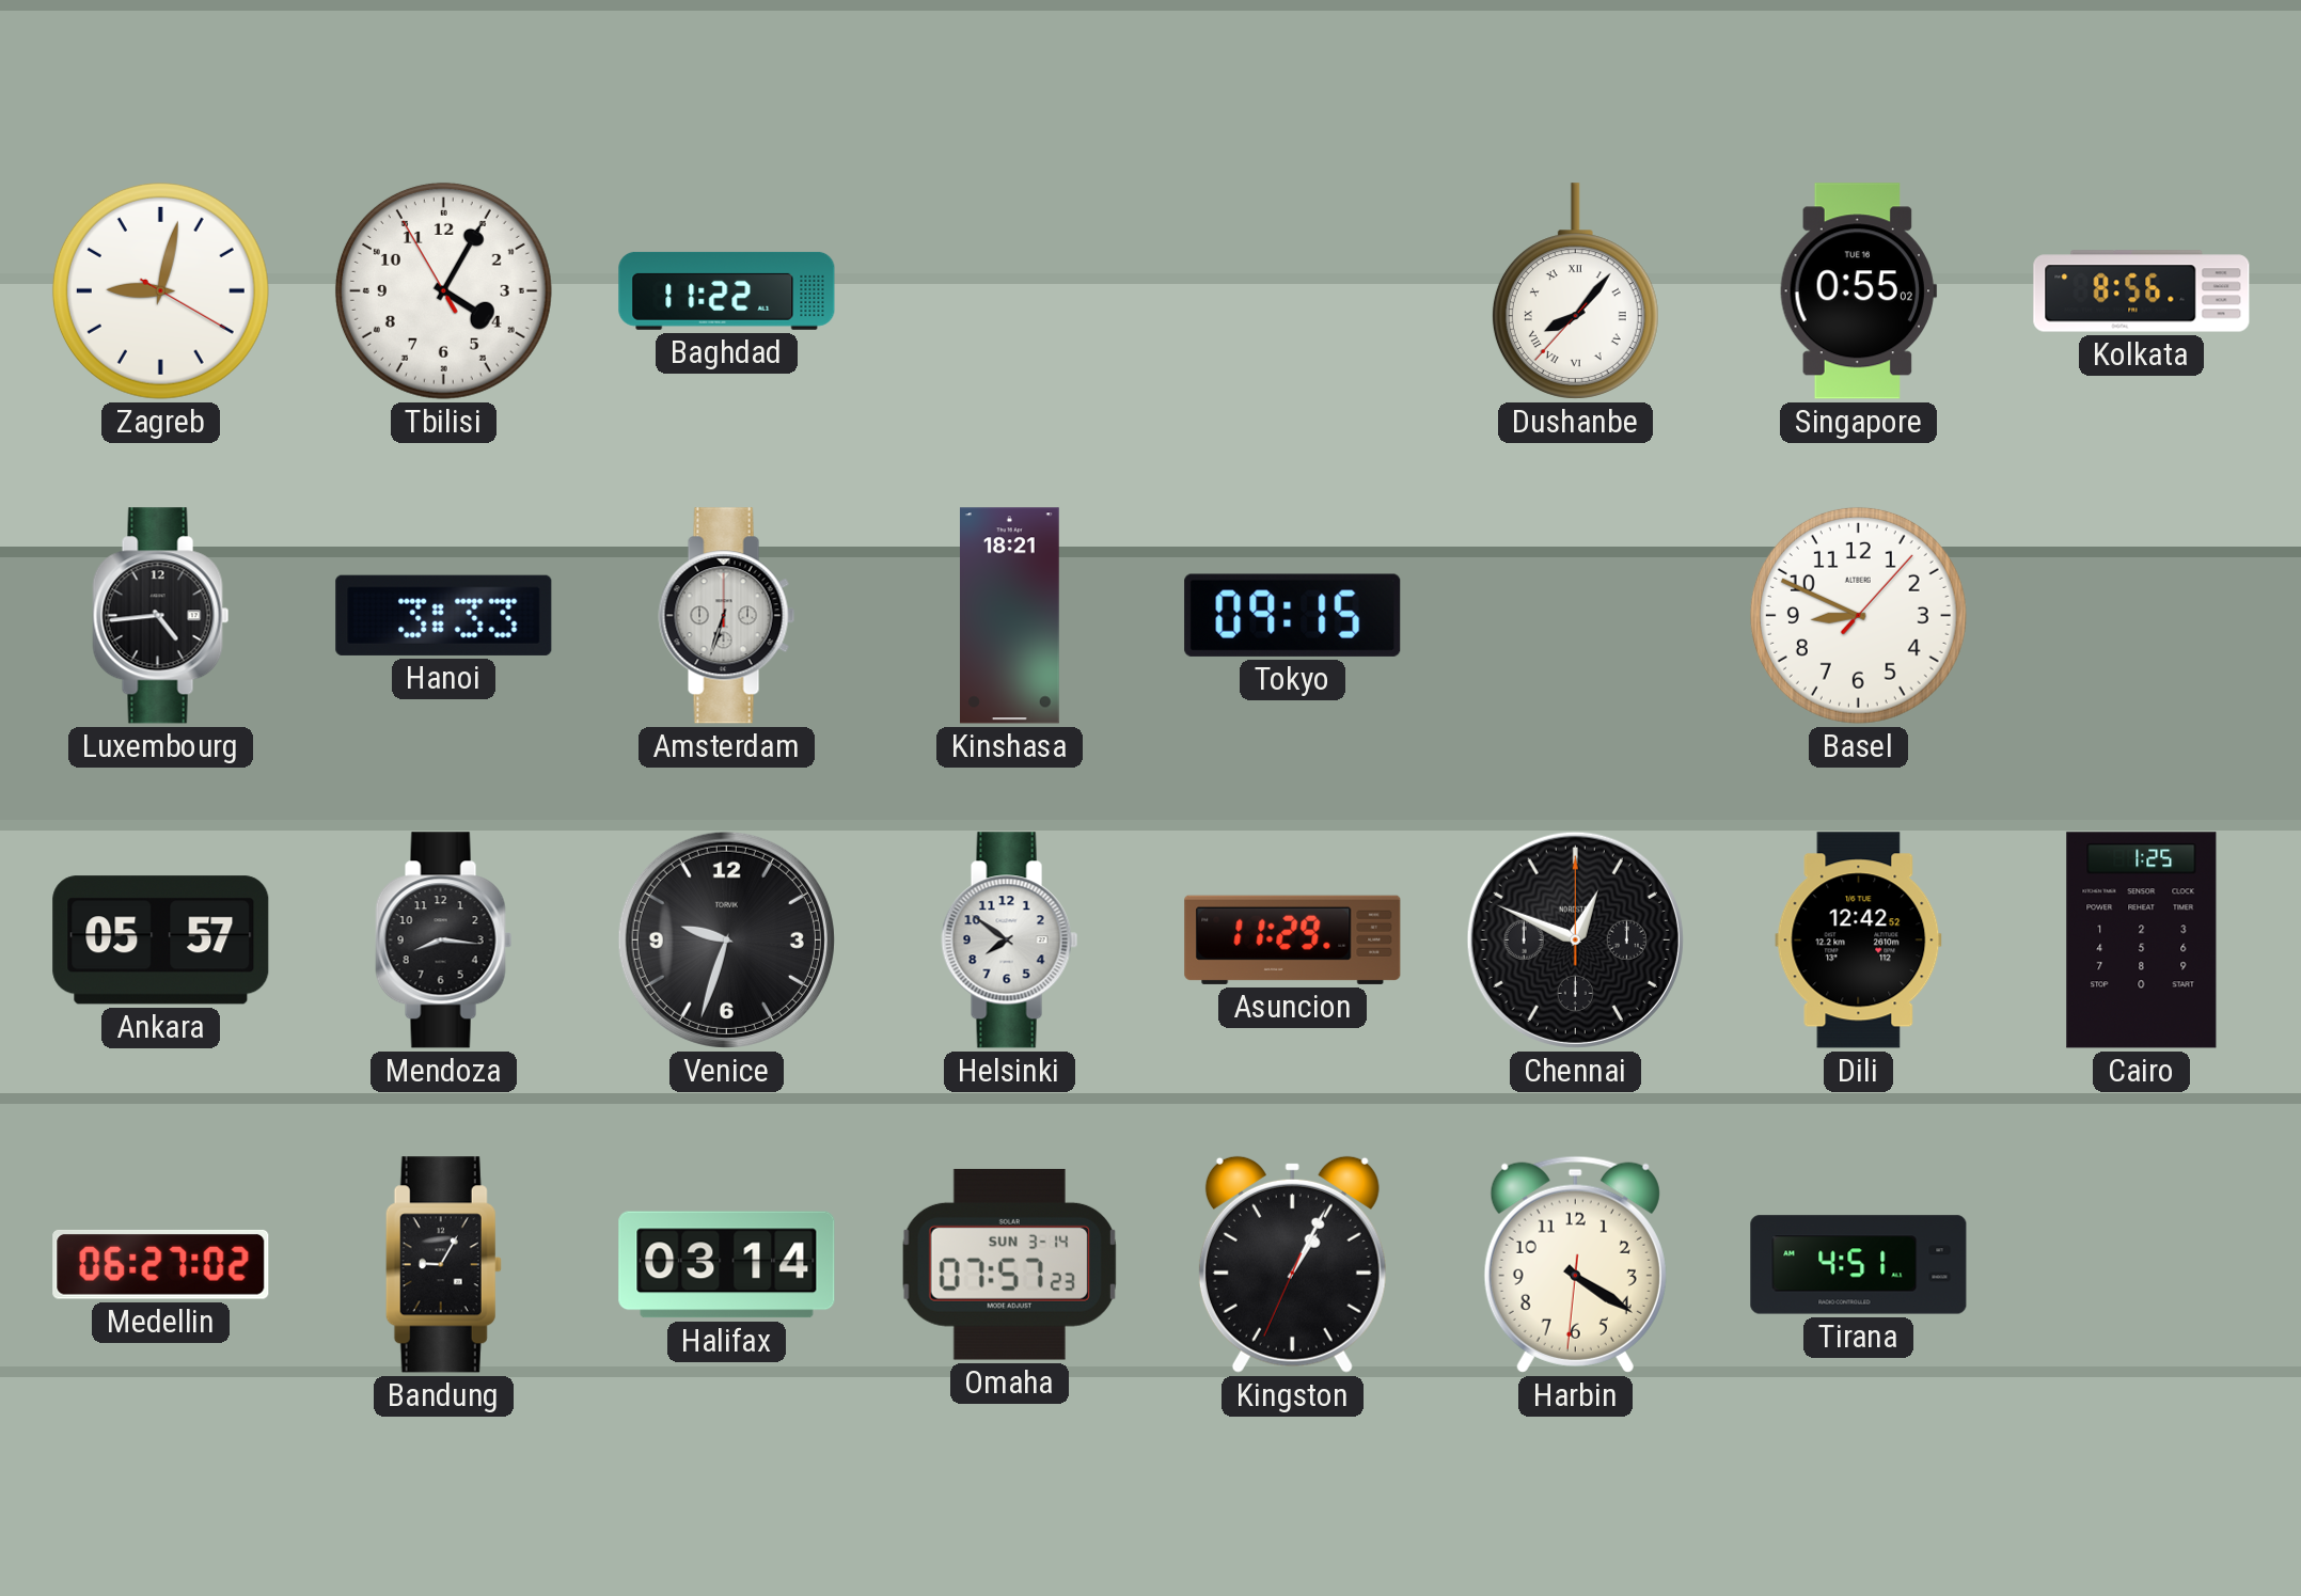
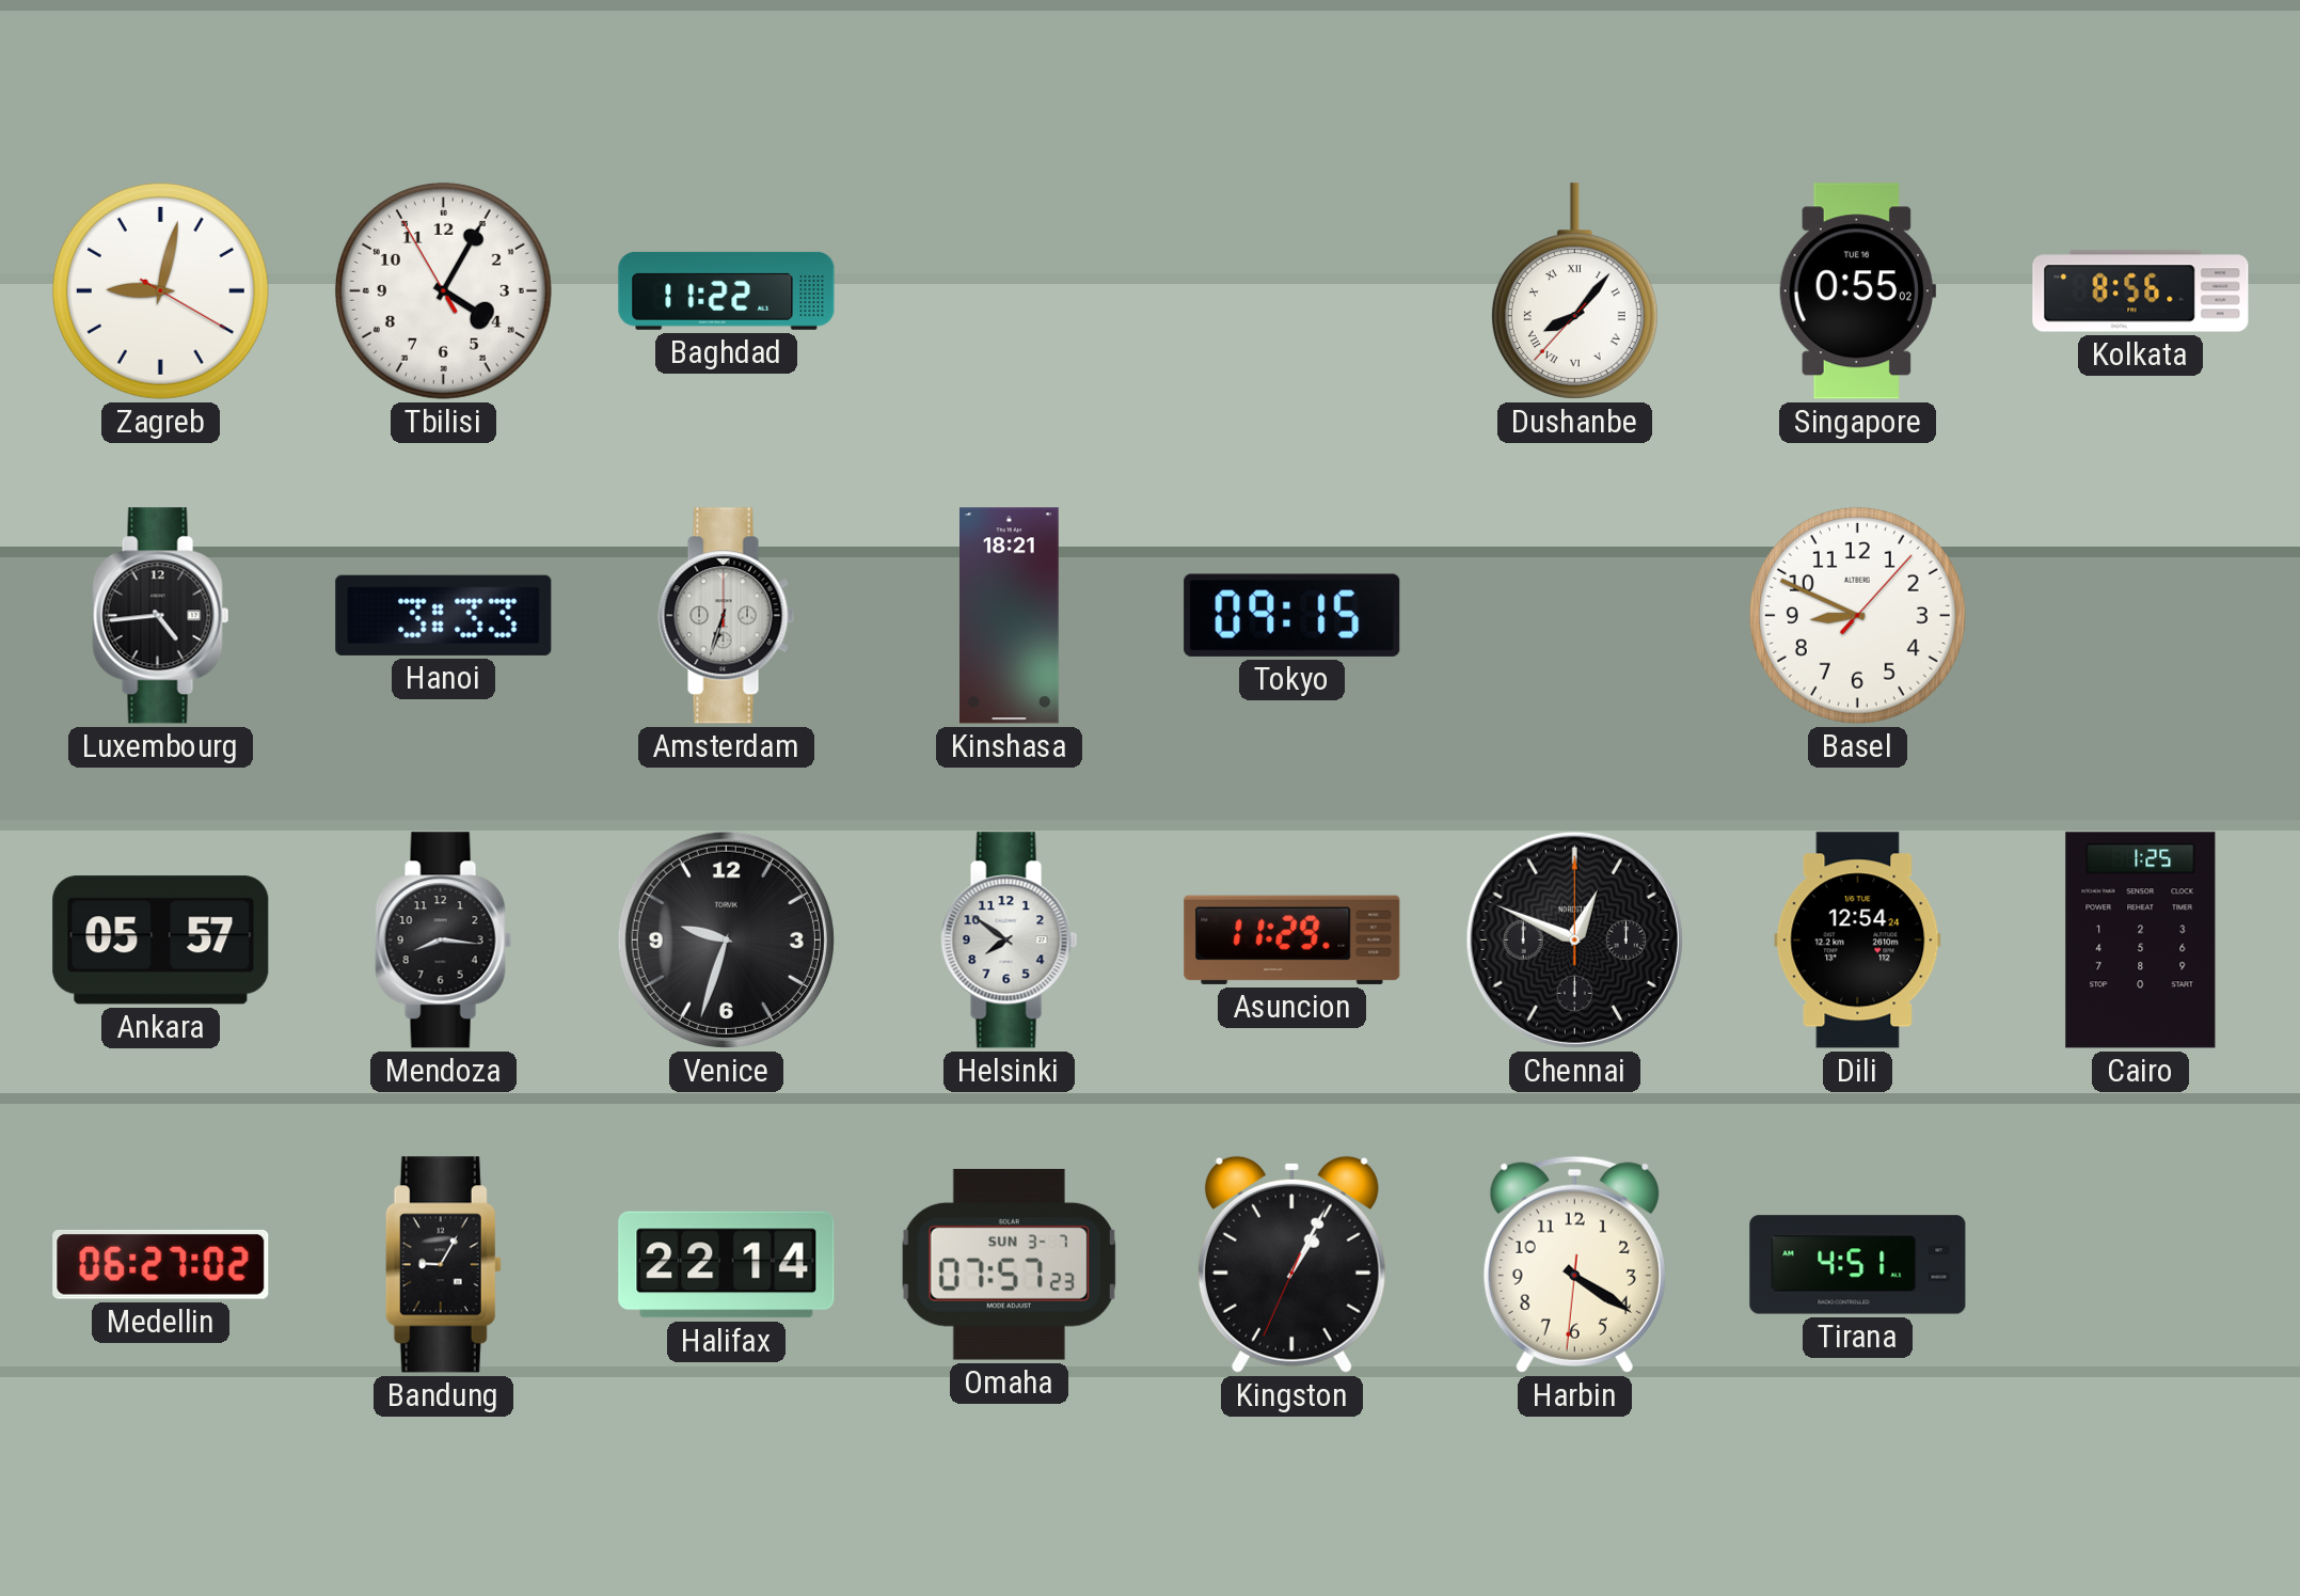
Dili: 12:42 -> 12:54
Halifax: 03:14 -> 22:14
Omaha date: SUN 3-14 -> SUN 3-7
